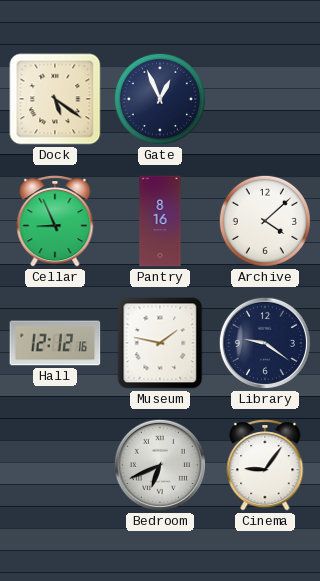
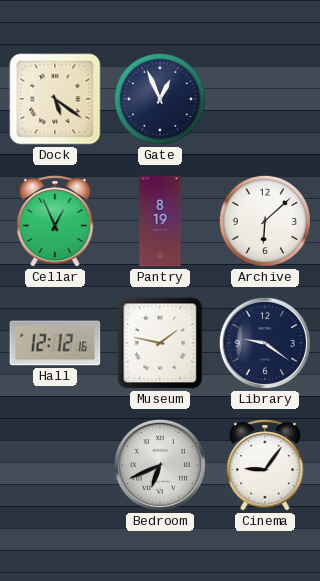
Cellar: 8:56 -> 12:56
Pantry: 8:16 -> 8:19
Archive: 4:08 -> 6:08
